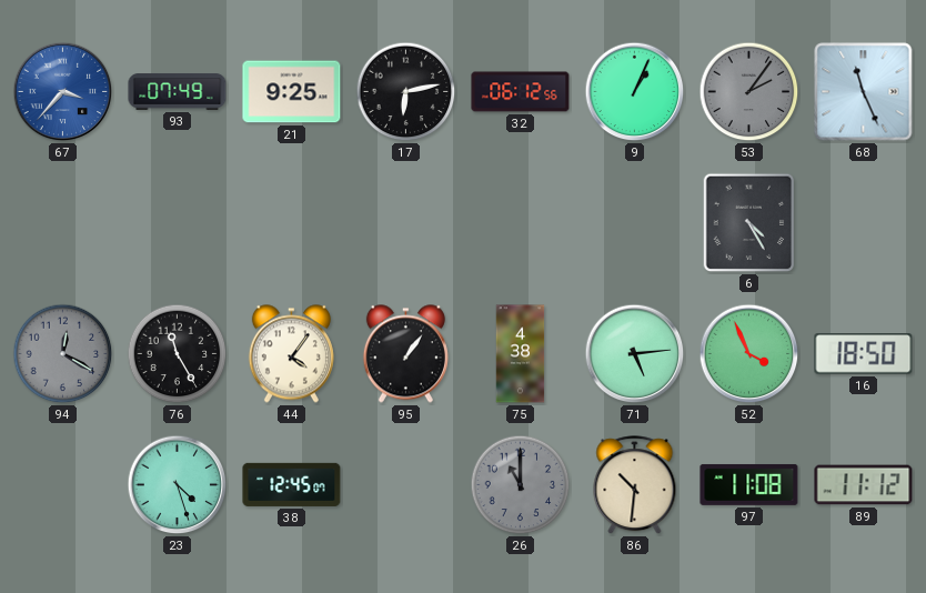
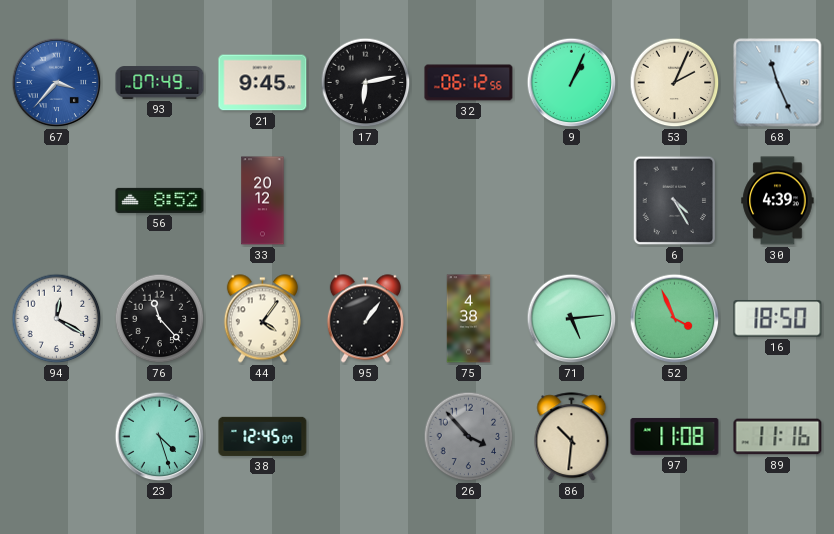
21: 9:25 -> 9:45
53: 2:06 -> 2:04
53 dial: grey -> cream
56: none -> 8:52
33: none -> 20:12
30: none -> 4:39
94 dial: grey -> white
76: 11:25 -> 11:23
26: 11:00 -> 3:53
89: 11:12 -> 11:16
